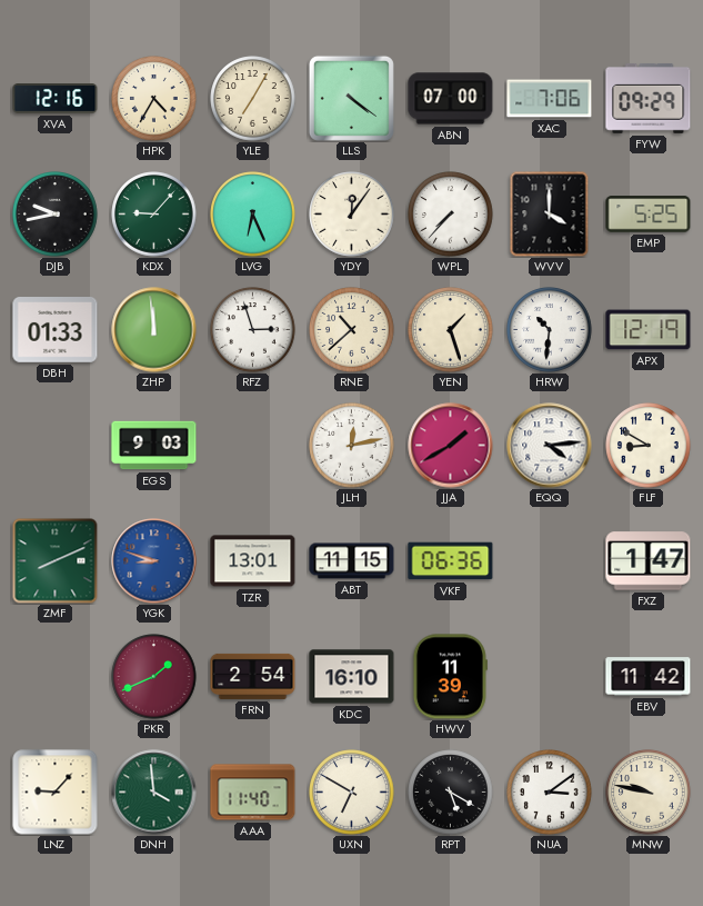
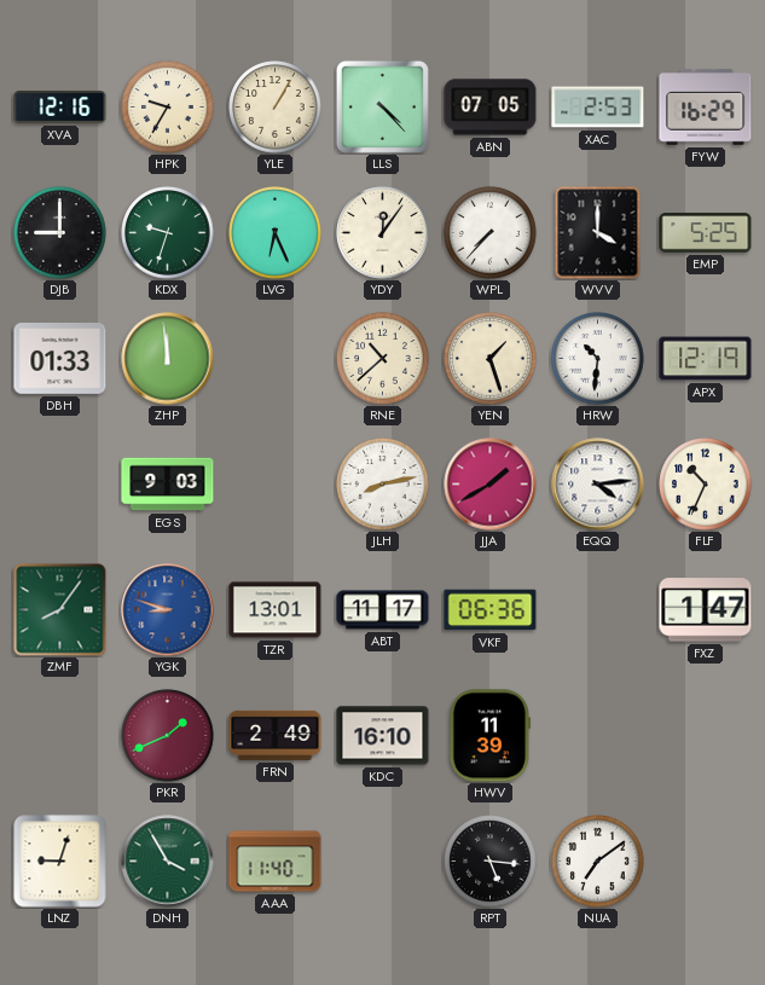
HPK: 4:35 -> 9:35
YLE: 7:05 -> 1:05
LLS: 4:21 -> 4:23
ABN: 07:00 -> 07:05
XAC: 7:06 -> 2:53
FYW: 09:29 -> 16:29
DJB: 9:43 -> 9:00
KDX: 9:07 -> 9:33
RFZ: 2:57 -> none
JLH: 12:13 -> 8:13
FLF: 8:50 -> 10:34
ZMF: 8:11 -> 8:06
ABT: 11:15 -> 11:17
FRN: 2:54 -> 2:49
EBV: 11:42 -> none
LNZ: 9:07 -> 9:03
DNH: 3:59 -> 3:55
UXN: 6:50 -> none
RPT: 5:20 -> 5:16
NUA: 3:09 -> 7:09
MNW: 9:47 -> none
